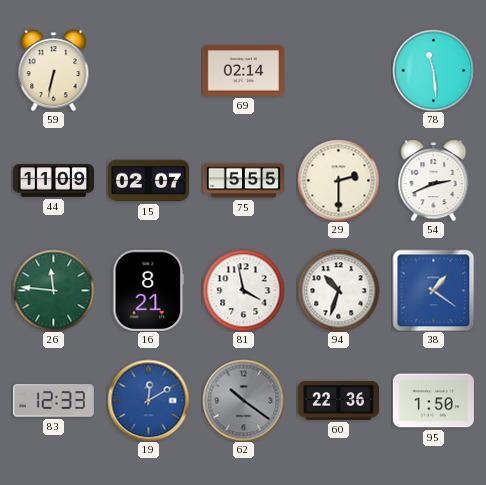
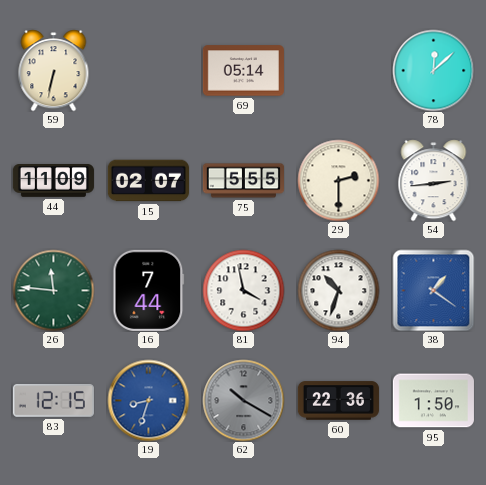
69: 02:14 -> 05:14
78: 11:29 -> 12:08
54: 2:41 -> 2:44
16: 8:21 -> 7:44
83: 12:33 -> 12:15
19: 12:10 -> 8:33
62: 10:21 -> 10:20
